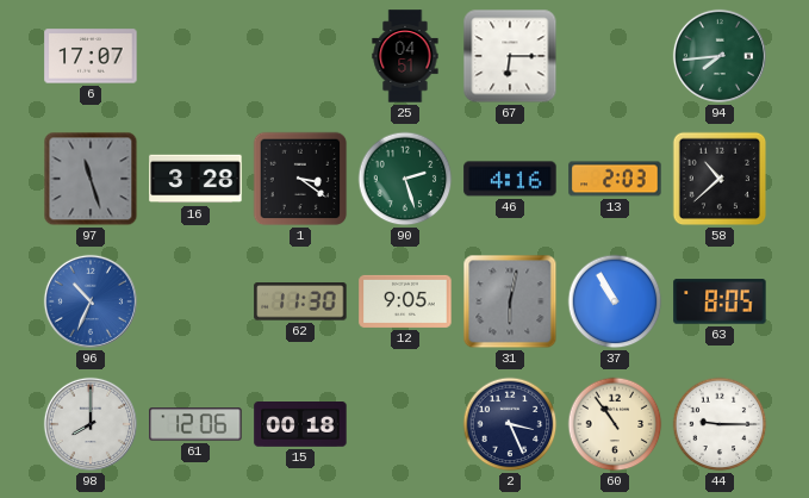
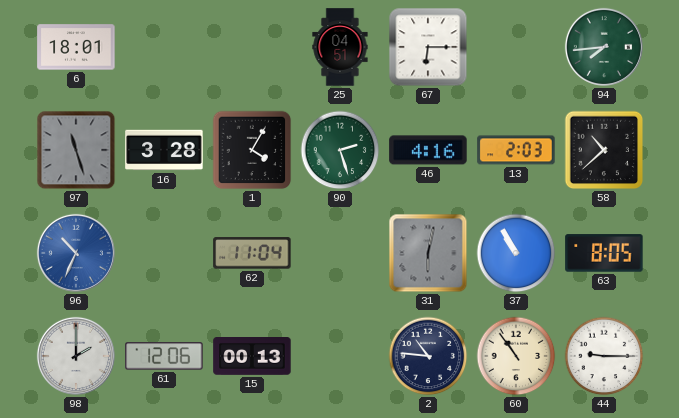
6: 17:07 -> 18:01
1: 3:21 -> 4:05
62: 11:30 -> 11:04
12: 9:05 -> none
98: 8:00 -> 2:00
15: 00:18 -> 00:13
2: 3:26 -> 10:46
